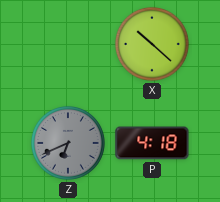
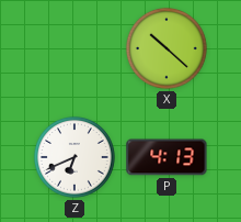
Z dial: grey -> white
P: 4:18 -> 4:13
